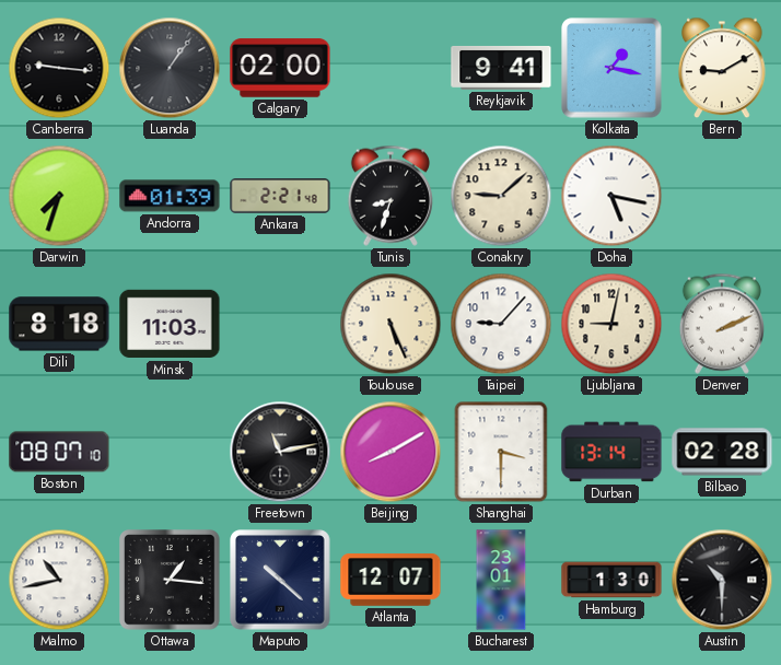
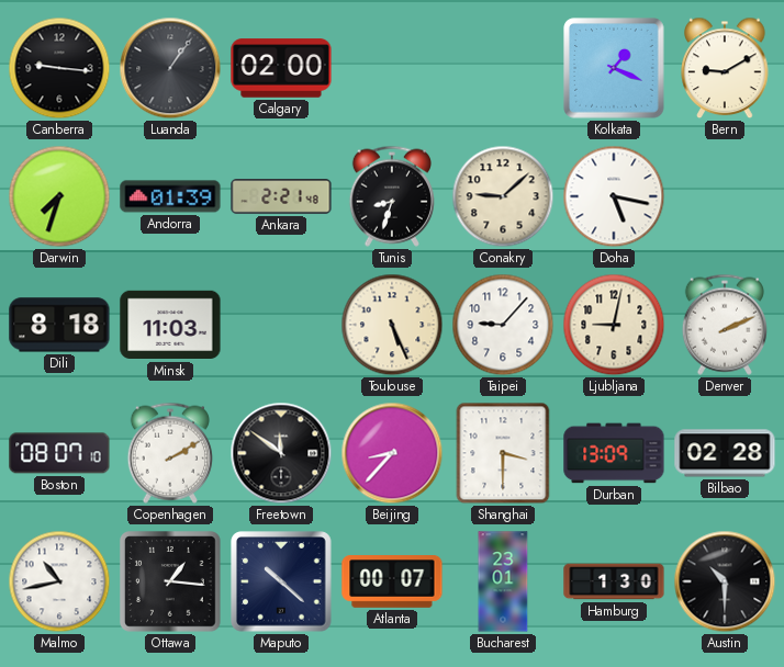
Reykjavik: 9:41 -> none
Kolkata: 1:17 -> 1:19
Copenhagen: none -> 2:10
Freetown: 11:13 -> 11:51
Beijing: 8:10 -> 8:37
Durban: 13:14 -> 13:09
Atlanta: 12:07 -> 00:07
